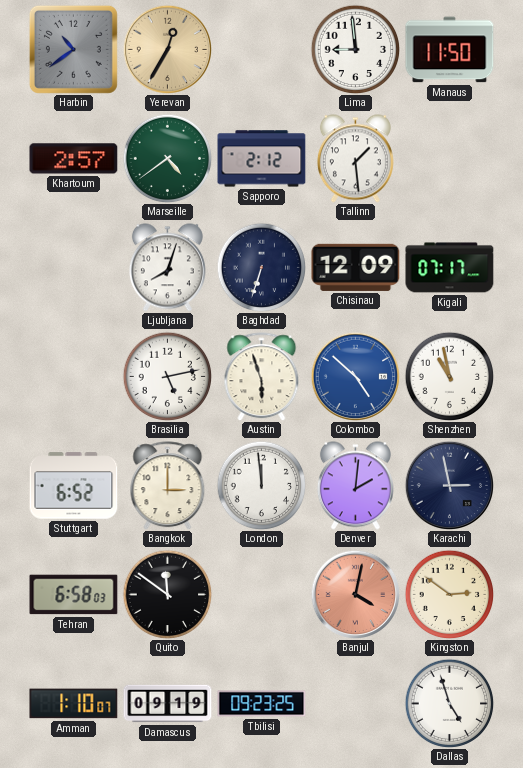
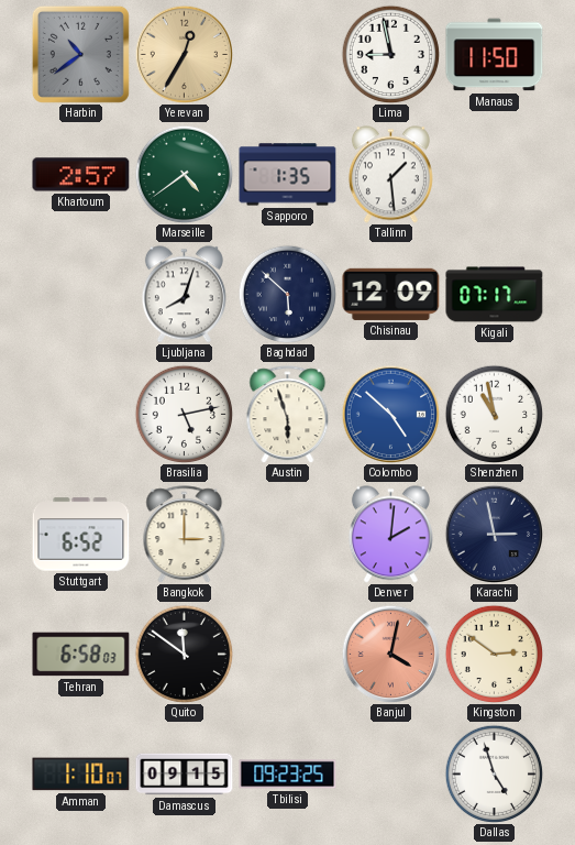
Lima: 8:59 -> 8:58
Sapporo: 2:12 -> 1:35
Baghdad: 6:33 -> 5:52
London: 11:59 -> none
Damascus: 09:19 -> 09:15
